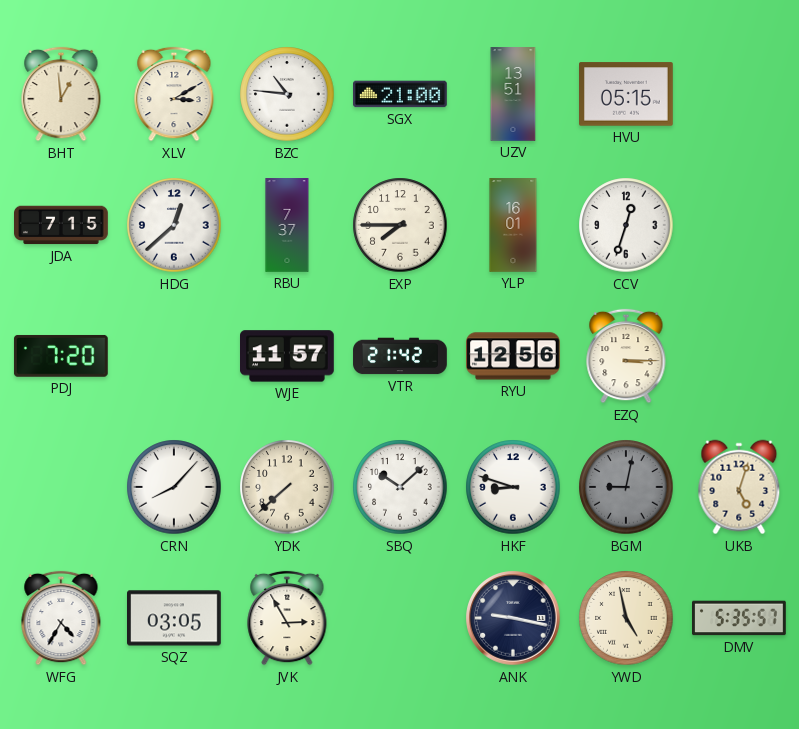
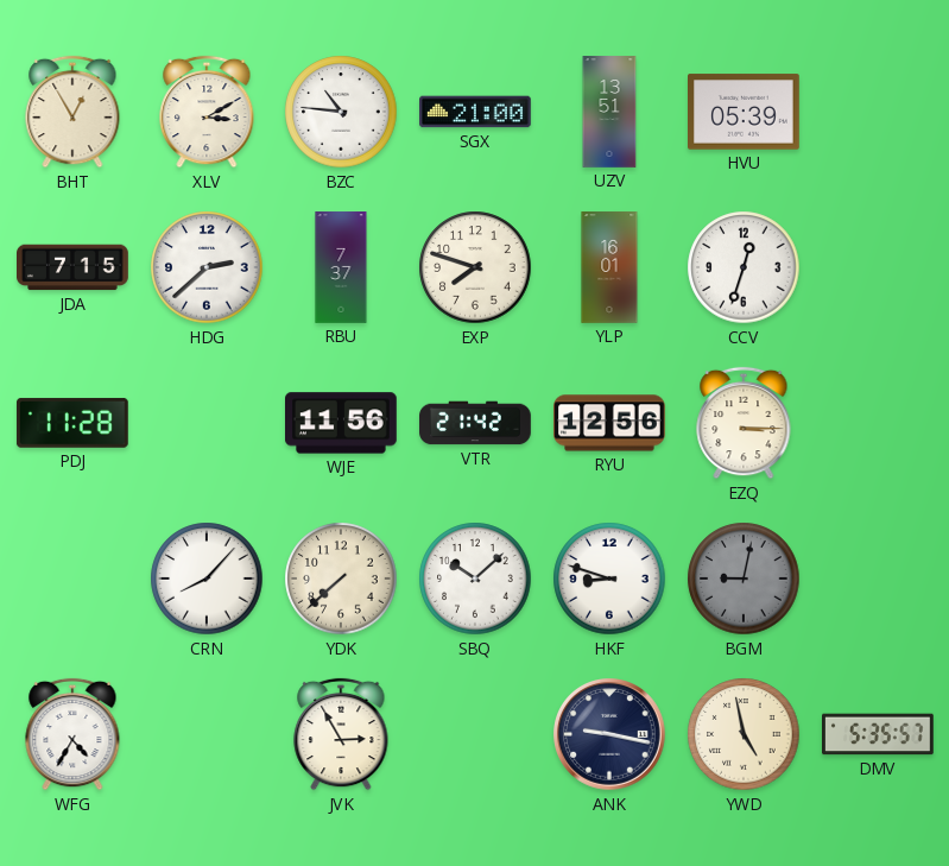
BHT: 12:59 -> 12:55
HVU: 05:15 -> 05:39
HDG: 12:38 -> 2:38
EXP: 7:45 -> 7:48
PDJ: 7:20 -> 11:28
WJE: 11:57 -> 11:56
UKB: 5:03 -> none
SQZ: 03:05 -> none
